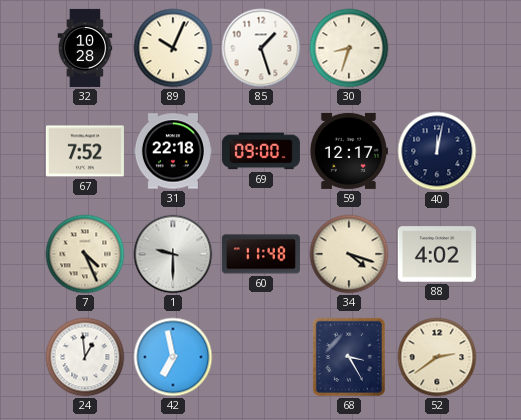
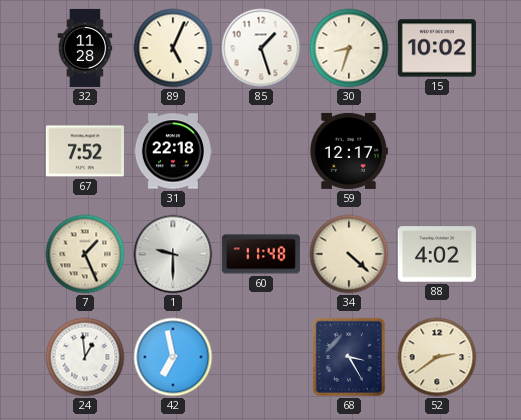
32: 10:28 -> 11:28
89: 10:04 -> 5:04
15: none -> 10:02
69: 09:00 -> none
40: 12:02 -> none
7: 4:26 -> 1:26
34: 4:18 -> 4:22
